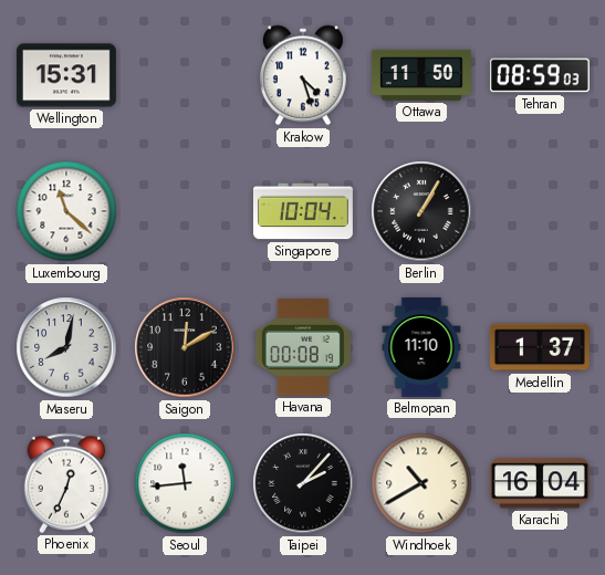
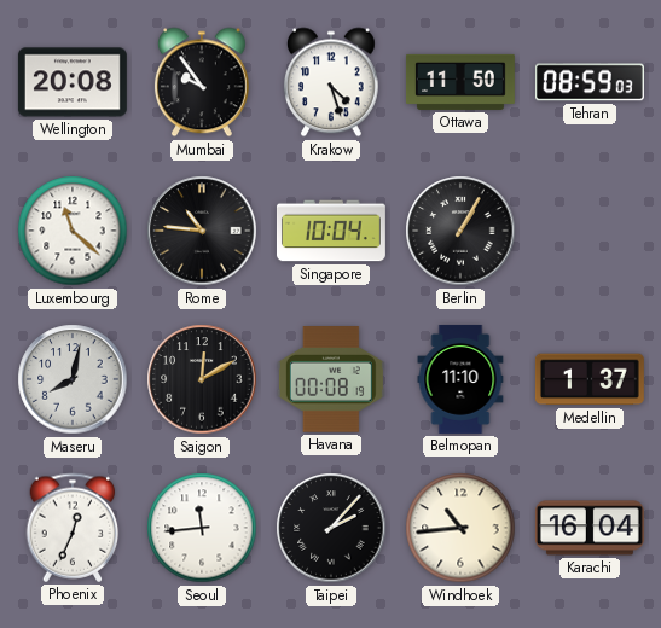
Wellington: 15:31 -> 20:08
Mumbai: none -> 9:54
Rome: none -> 10:46
Windhoek: 10:40 -> 10:44
